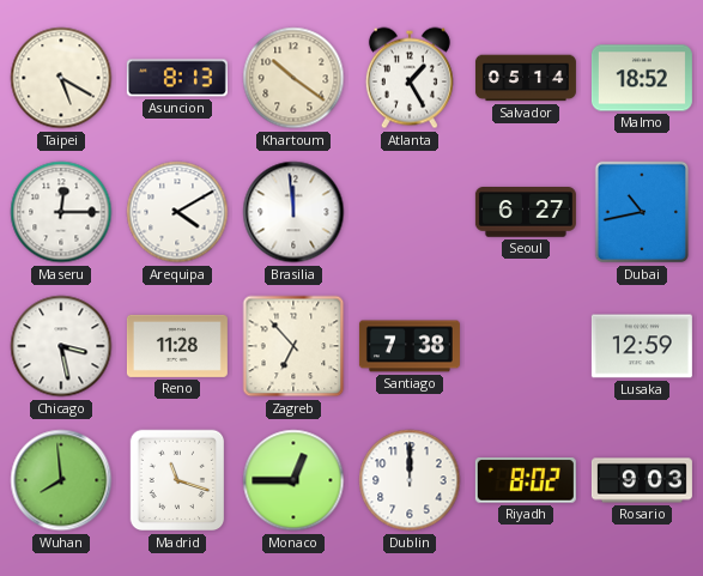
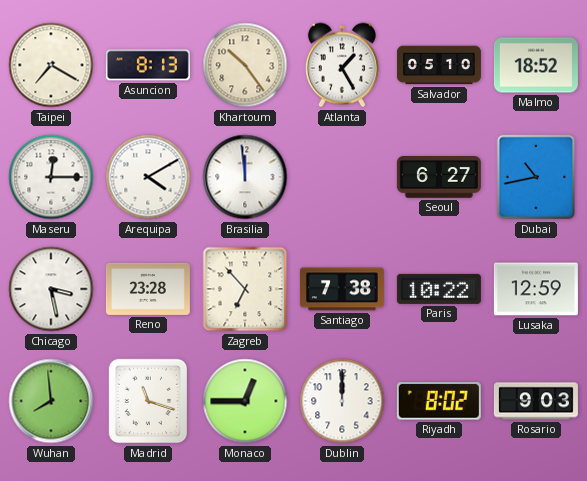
Taipei: 5:20 -> 7:20
Khartoum: 10:21 -> 10:24
Salvador: 05:14 -> 05:10
Reno: 11:28 -> 23:28
Paris: none -> 10:22
